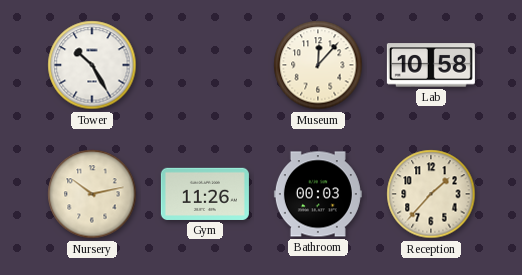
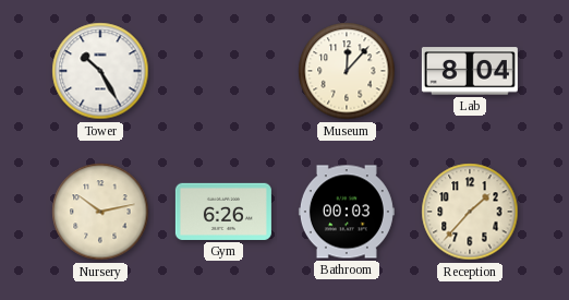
Lab: 10:58 -> 8:04
Gym: 11:26 -> 6:26
